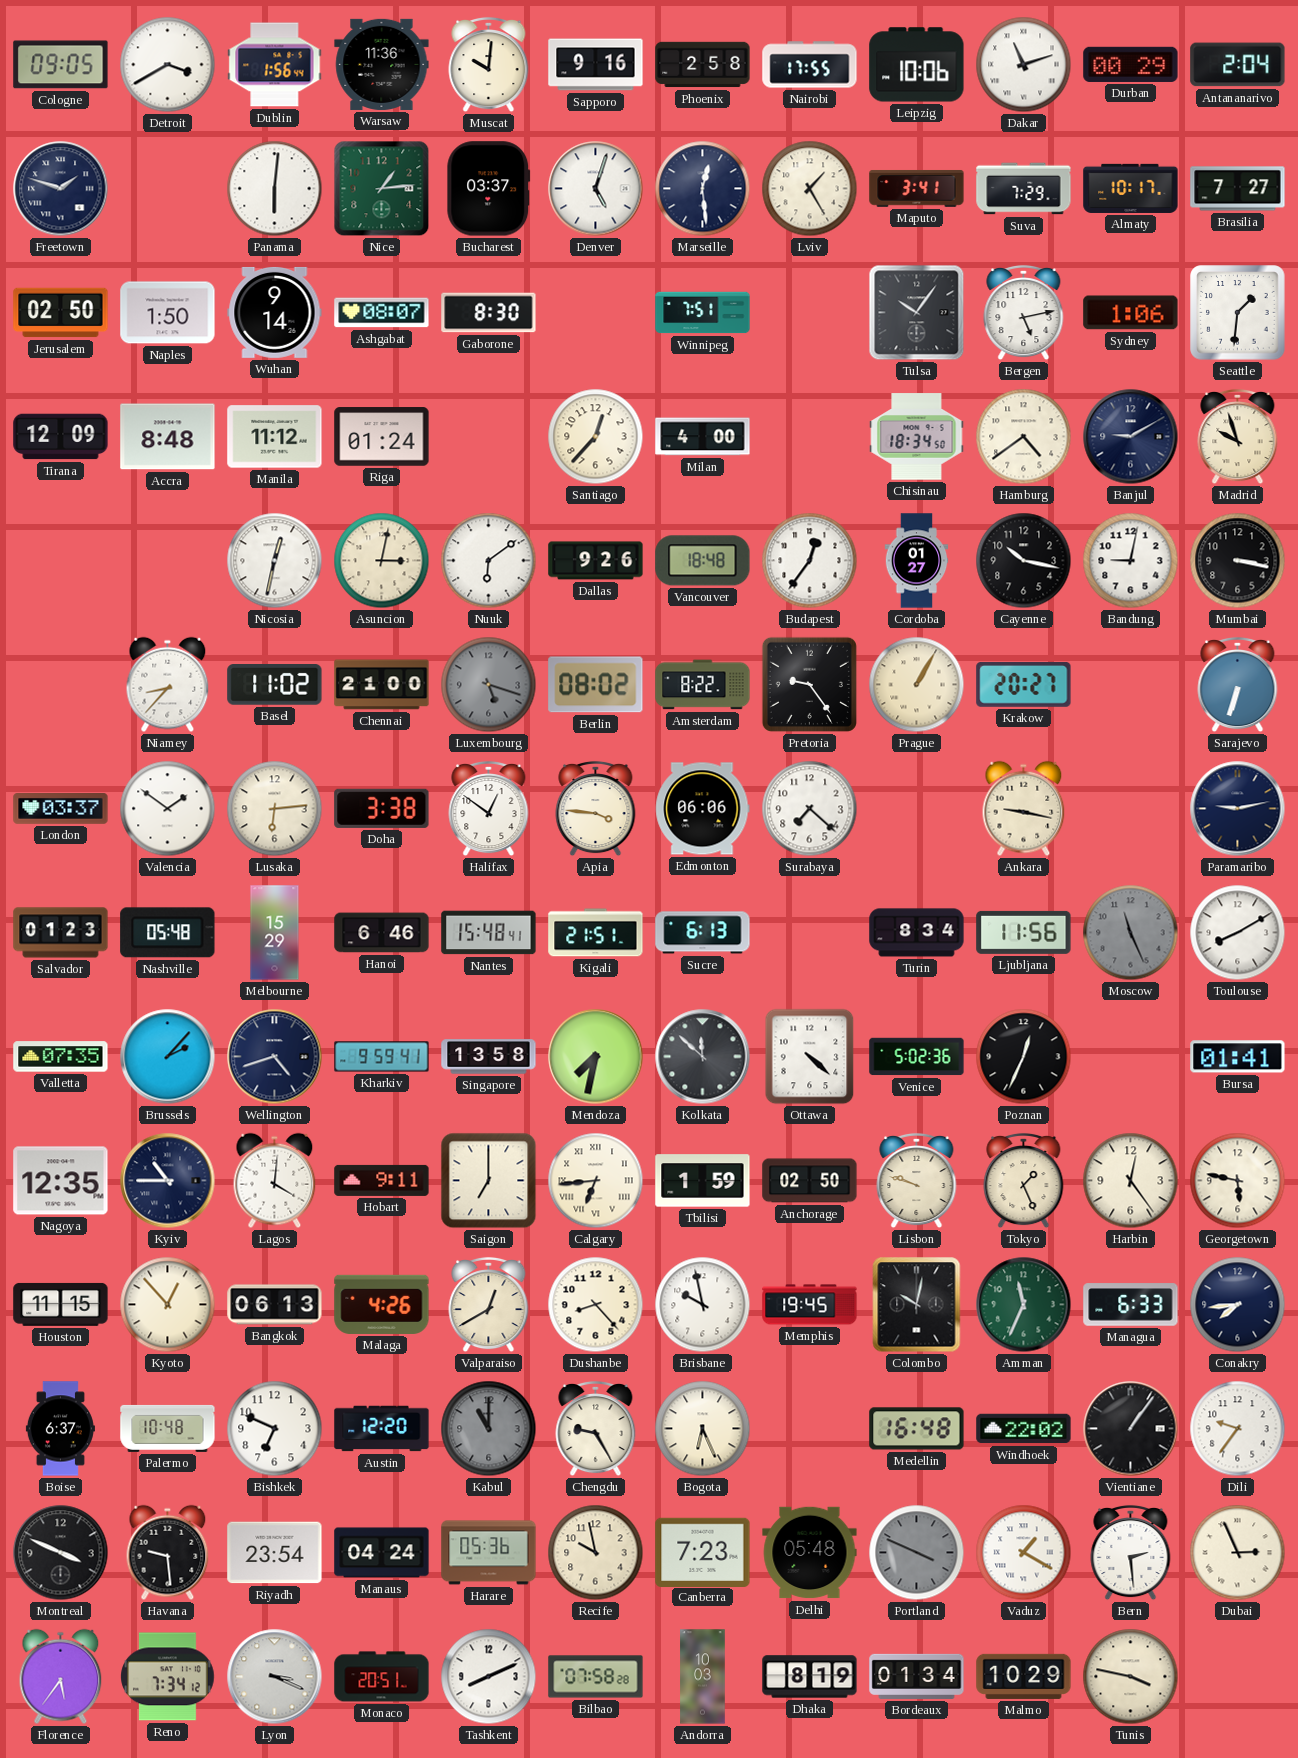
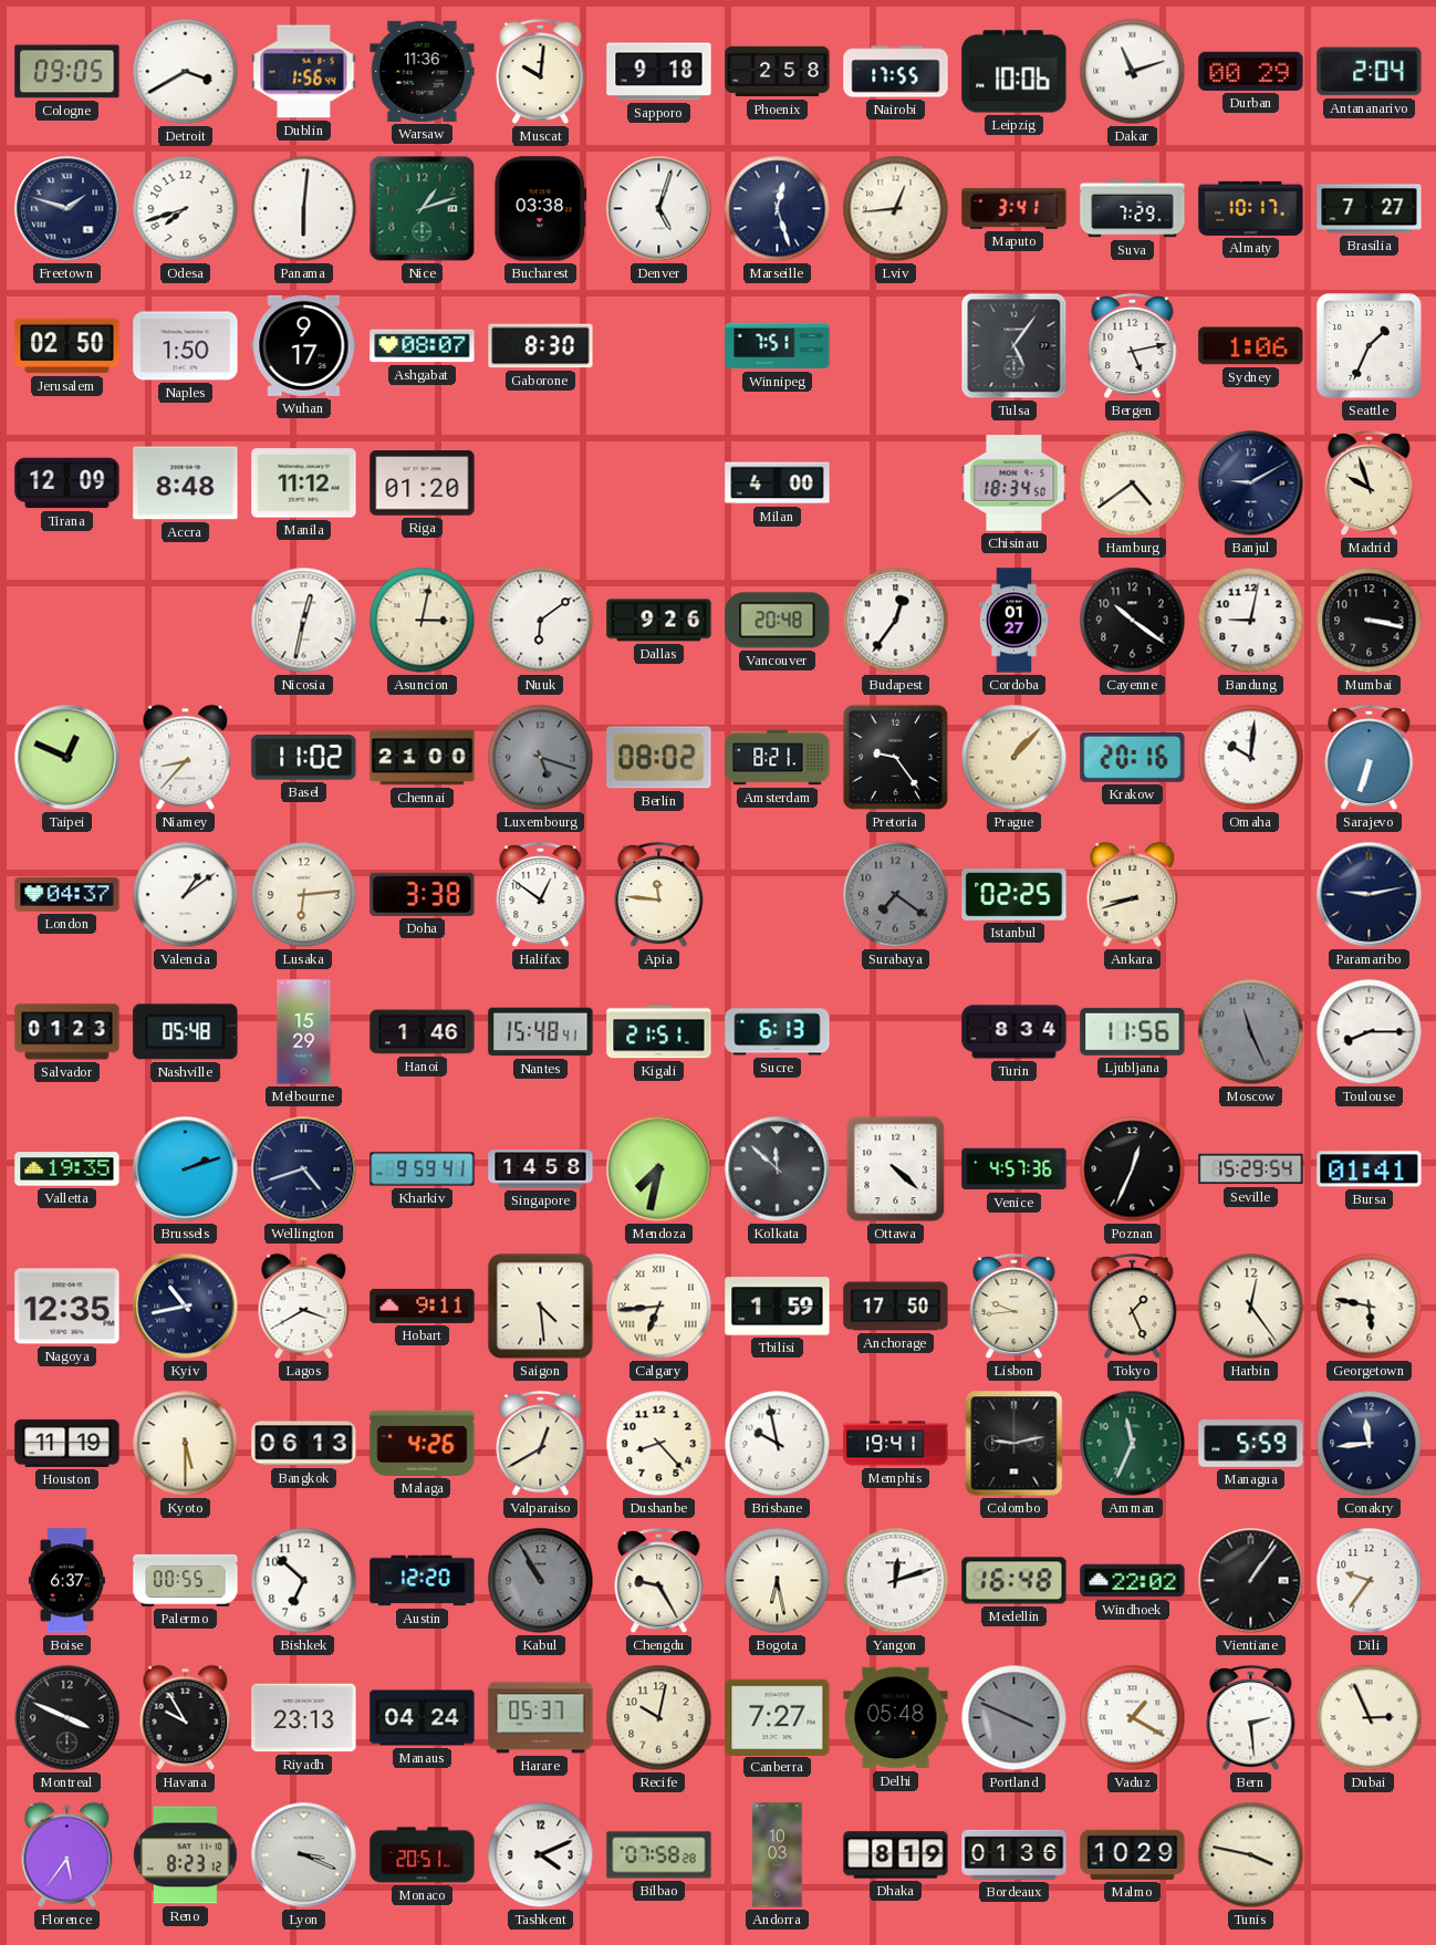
Sapporo: 9:16 -> 9:18
Odesa: none -> 7:42
Nice: 1:14 -> 1:12
Bucharest: 03:37 -> 03:38
Marseille: 12:29 -> 12:27
Lviv: 1:25 -> 12:44
Wuhan: 9:14 -> 9:17
Tulsa: 10:06 -> 5:06
Seattle: 1:31 -> 1:34
Riga: 01:24 -> 01:20
Santiago: 12:37 -> none
Vancouver: 18:48 -> 20:48
Cayenne: 10:17 -> 10:21
Taipei: none -> 12:49
Amsterdam: 8:22 -> 8:21
Prague: 1:05 -> 1:07
Krakow: 20:27 -> 20:16
Omaha: none -> 10:01
London: 03:37 -> 04:37
Valencia: 1:51 -> 1:09
Apia: 3:46 -> 11:46
Edmonton: 06:06 -> none
Surabaya: 7:22 -> 7:21
Surabaya dial: white -> grey
Istanbul: none -> 02:25
Ankara: 9:17 -> 8:42
Hanoi: 6:46 -> 1:46
Toulouse: 8:10 -> 8:15
Valletta: 07:35 -> 19:35
Brussels: 2:07 -> 2:12
Singapore: 13:58 -> 14:58
Venice: 5:02 -> 4:57
Seville: none -> 15:29
Kyiv: 10:45 -> 10:43
Lagos: 4:01 -> 3:40
Saigon: 7:00 -> 4:29
Anchorage: 02:50 -> 17:50
Lisbon: 9:48 -> 9:44
Houston: 11:15 -> 11:19
Kyoto: 12:53 -> 5:30
Memphis: 19:45 -> 19:41
Colombo: 10:02 -> 9:13
Managua: 6:33 -> 5:59
Conakry: 7:44 -> 11:44
Palermo: 10:48 -> 00:55
Bishkek: 6:49 -> 6:52
Kabul: 11:00 -> 10:55
Bogota: 6:26 -> 6:28
Yangon: none -> 12:12
Havana: 9:29 -> 9:55
Riyadh: 23:54 -> 23:13
Harare: 05:36 -> 05:37
Recife: 9:58 -> 10:02
Canberra: 7:23 -> 7:27
Reno: 7:34 -> 8:23
Tashkent: 8:11 -> 4:11
Bordeaux: 01:34 -> 01:36
